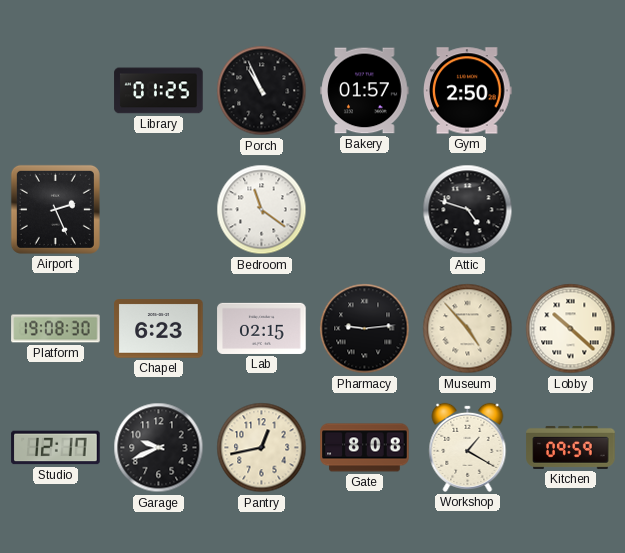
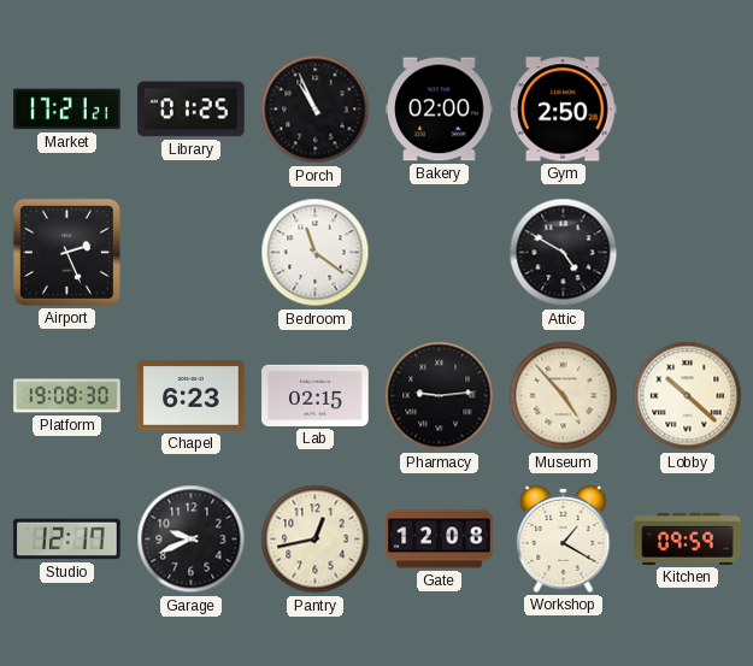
Market: none -> 17:21
Bakery: 01:57 -> 02:00
Attic: 4:48 -> 4:50
Gate: 8:08 -> 12:08
